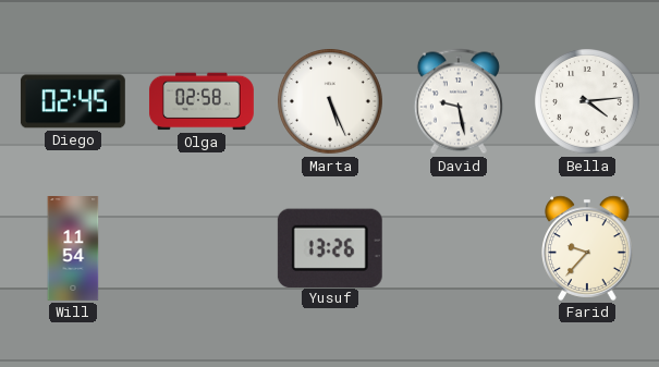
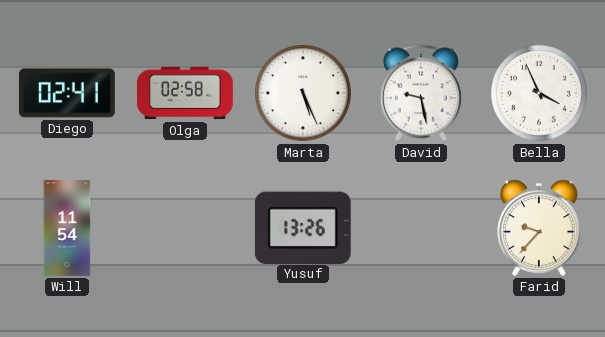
Diego: 02:45 -> 02:41
Bella: 4:14 -> 3:56
